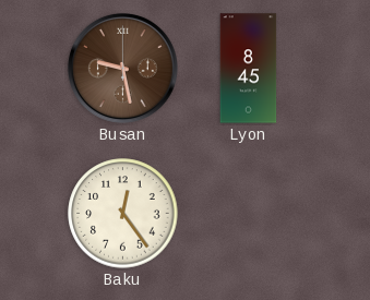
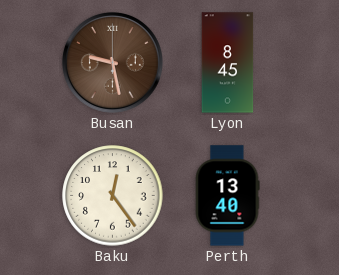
Perth: none -> 13:40
